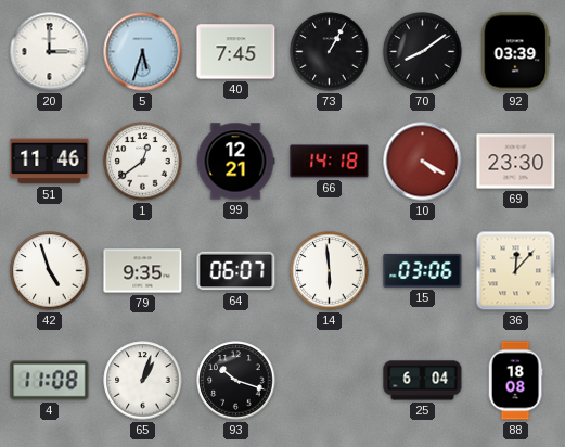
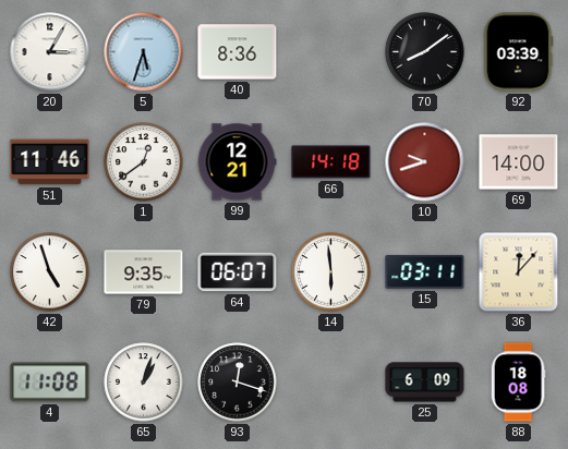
20: 3:00 -> 3:05
40: 7:45 -> 8:36
73: 1:05 -> none
10: 4:20 -> 9:42
69: 23:30 -> 14:00
15: 03:06 -> 03:11
93: 10:18 -> 12:18
25: 6:04 -> 6:09
